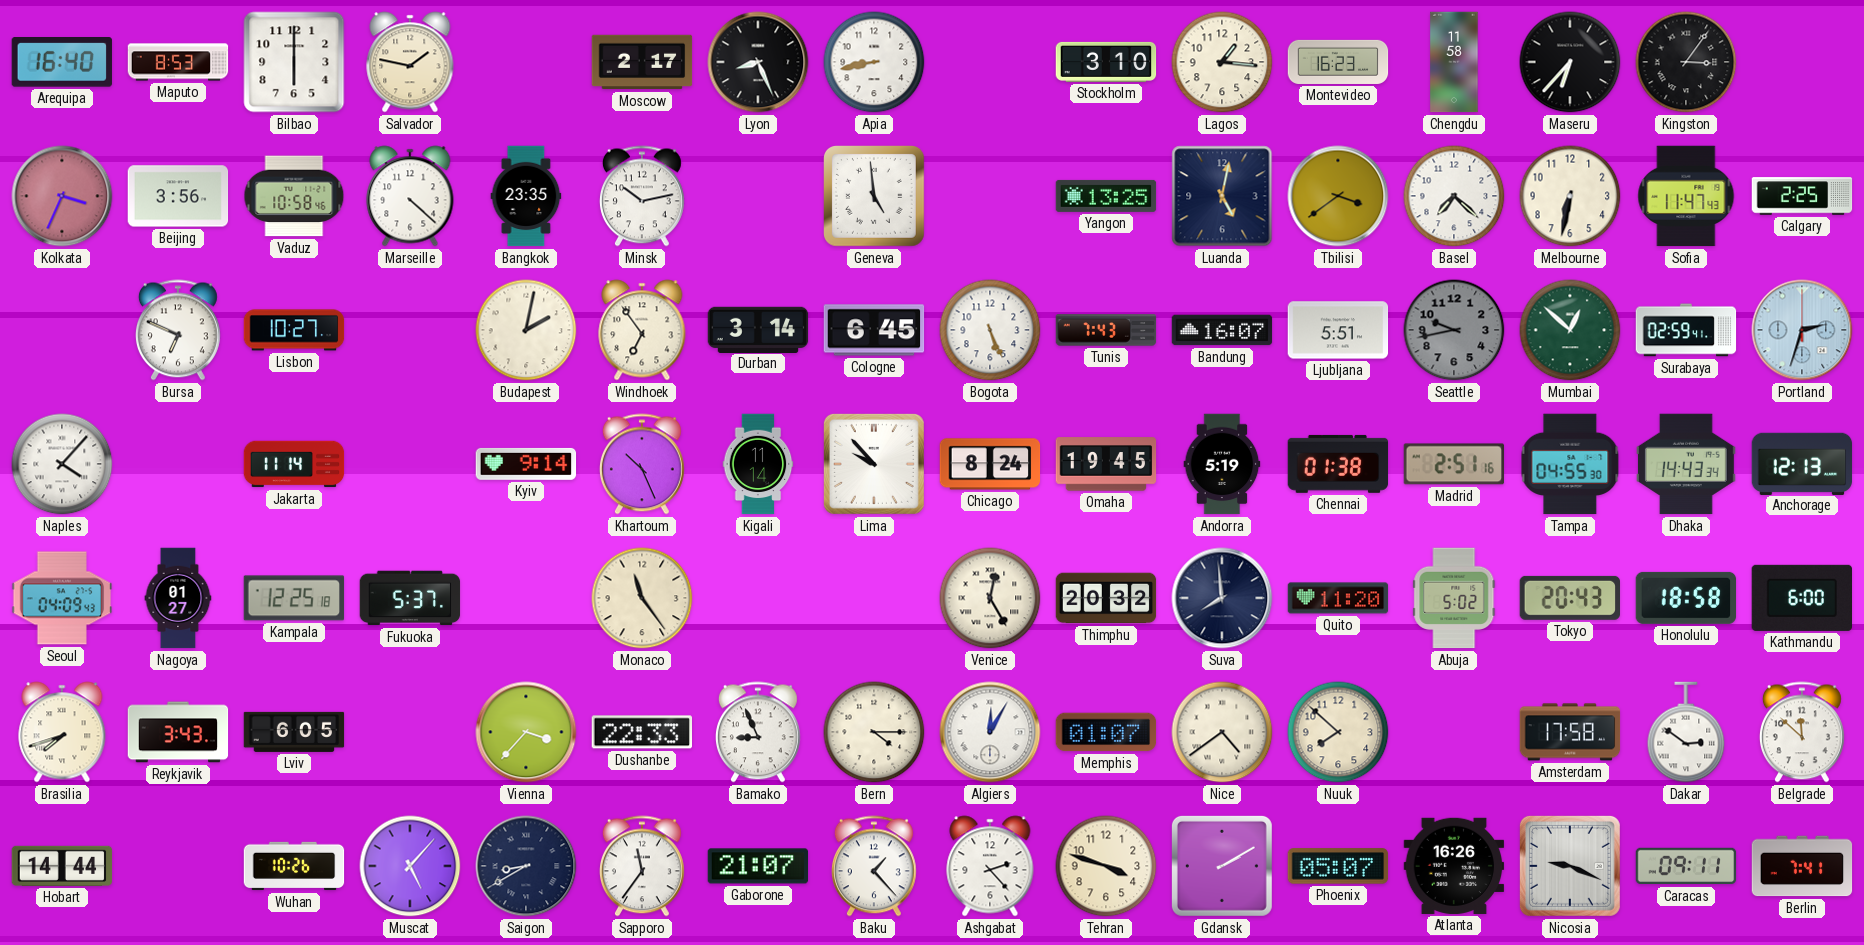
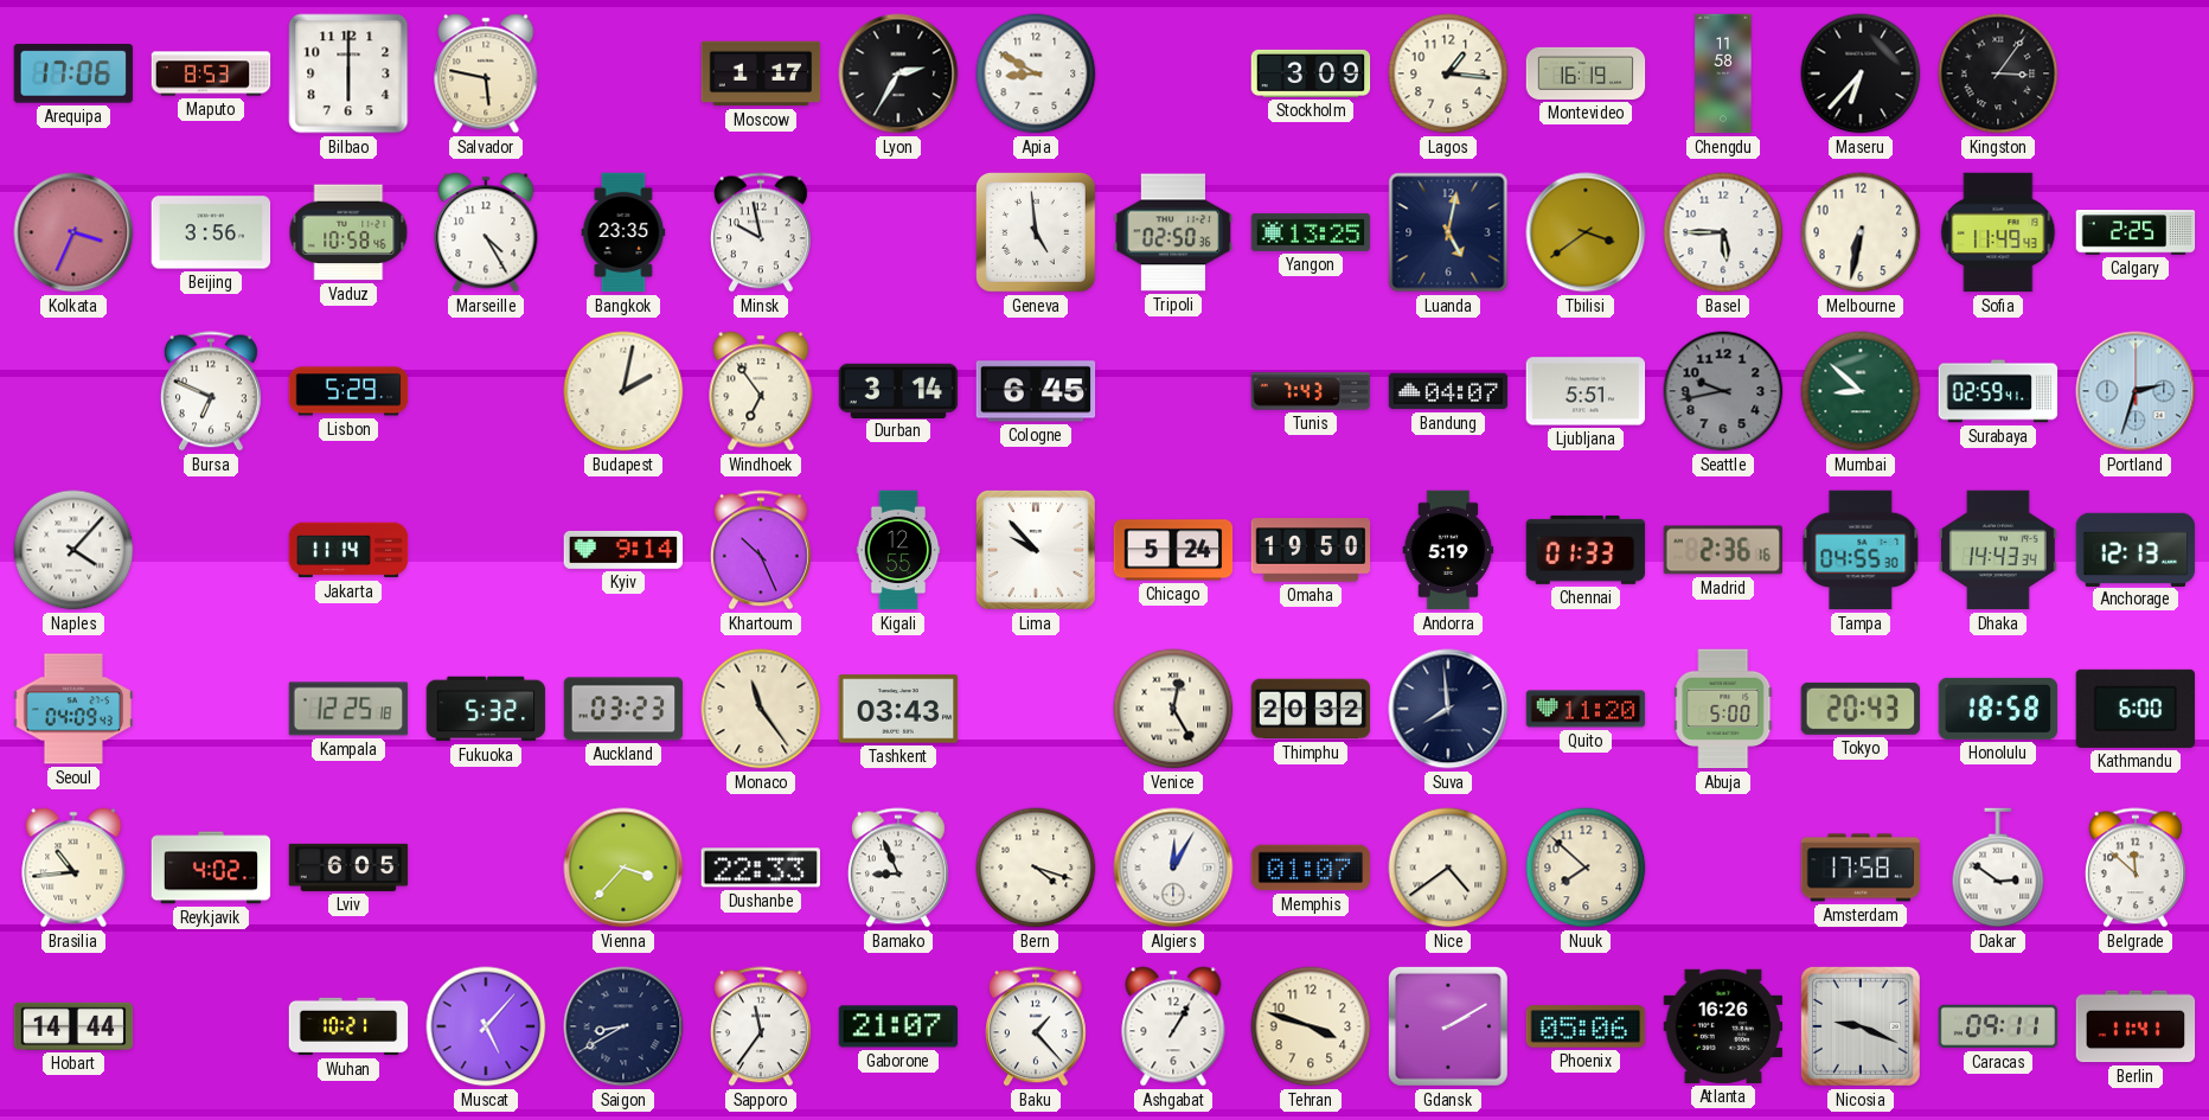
Arequipa: 16:40 -> 17:06
Salvador: 1:47 -> 5:47
Moscow: 2:17 -> 1:17
Lyon: 8:26 -> 2:35
Apia: 8:43 -> 8:50
Stockholm: 3:10 -> 3:09
Montevideo: 16:23 -> 16:19
Marseille: 4:22 -> 4:25
Minsk: 10:13 -> 9:58
Tripoli: none -> 02:50
Basel: 7:22 -> 5:45
Sofia: 11:47 -> 11:49
Lisbon: 10:27 -> 5:29
Bogota: 5:26 -> none
Bandung: 16:07 -> 04:07
Mumbai: 12:52 -> 8:52
Kigali: 11:14 -> 12:55
Chicago: 8:24 -> 5:24
Omaha: 19:45 -> 19:50
Chennai: 01:38 -> 01:33
Madrid: 2:51 -> 2:36
Nagoya: 01:27 -> none
Fukuoka: 5:37 -> 5:32
Auckland: none -> 03:23
Tashkent: none -> 03:43
Abuja: 5:02 -> 5:00
Brasilia: 7:42 -> 10:44
Reykjavik: 3:43 -> 4:02
Bern: 4:15 -> 4:18
Wuhan: 10:26 -> 10:21
Ashgabat: 2:23 -> 1:05
Phoenix: 05:07 -> 05:06
Berlin: 7:41 -> 11:41
